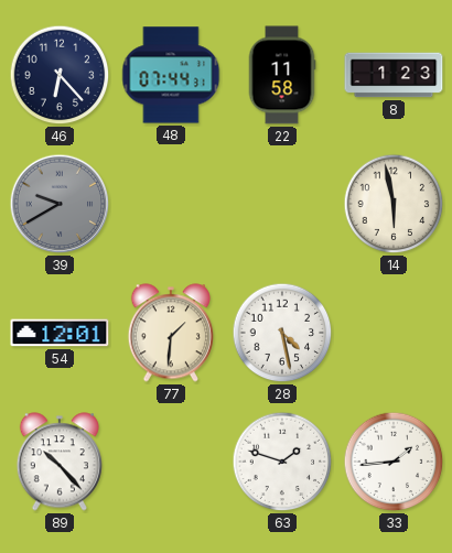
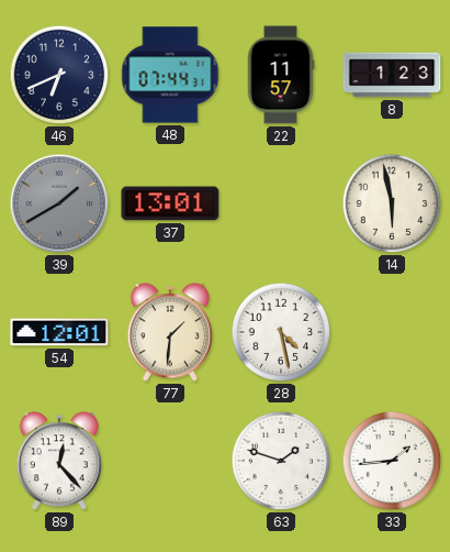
46: 6:23 -> 6:41
22: 11:58 -> 11:57
39: 9:40 -> 1:40
37: none -> 13:01
89: 10:23 -> 12:23
